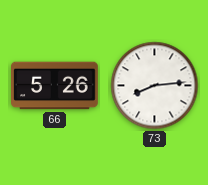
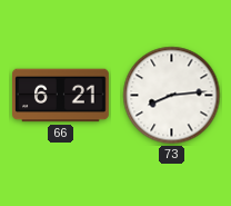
66: 5:26 -> 6:21
